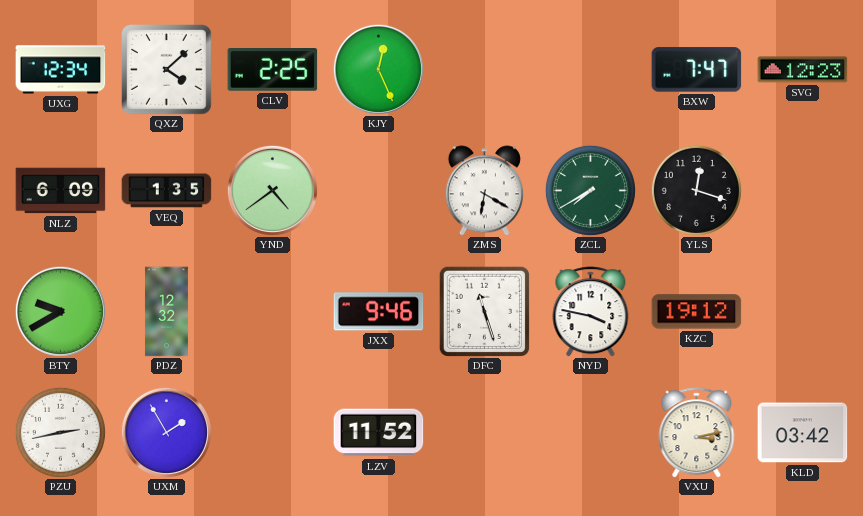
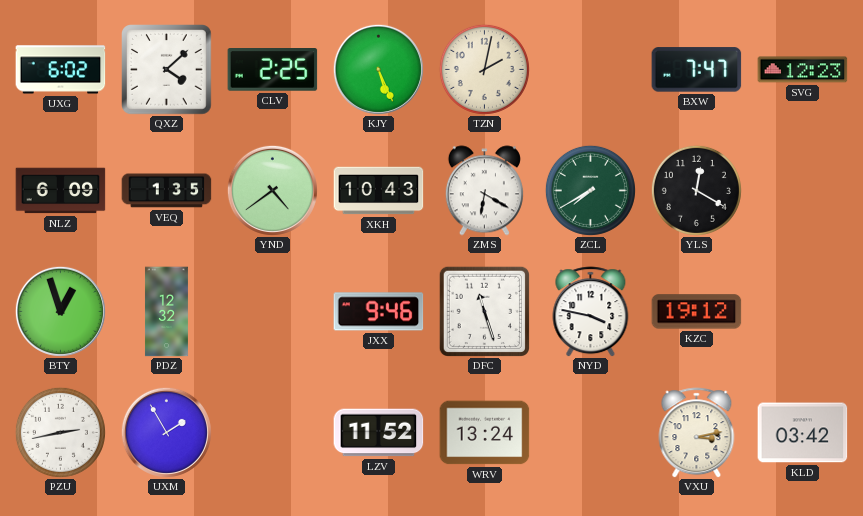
UXG: 12:34 -> 6:02
KJY: 12:26 -> 5:26
TZN: none -> 2:02
XKH: none -> 10:43
YLS: 12:18 -> 12:20
BTY: 9:40 -> 12:57
WRV: none -> 13:24
